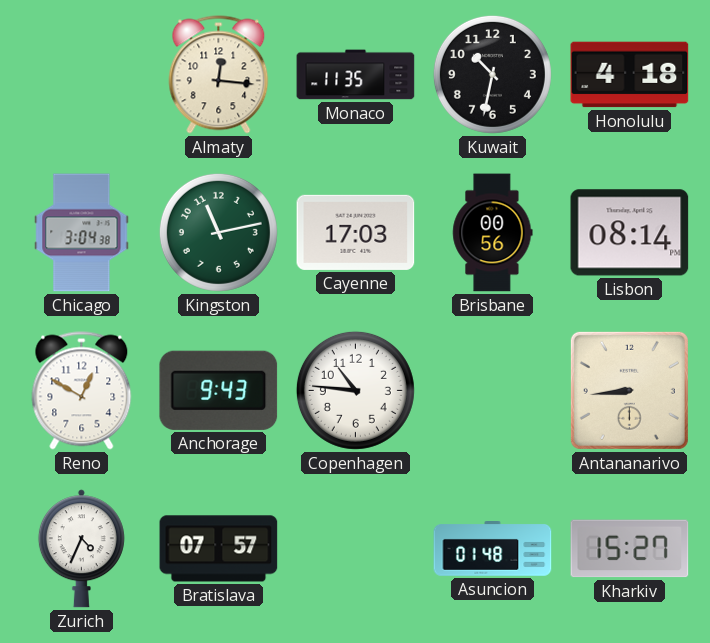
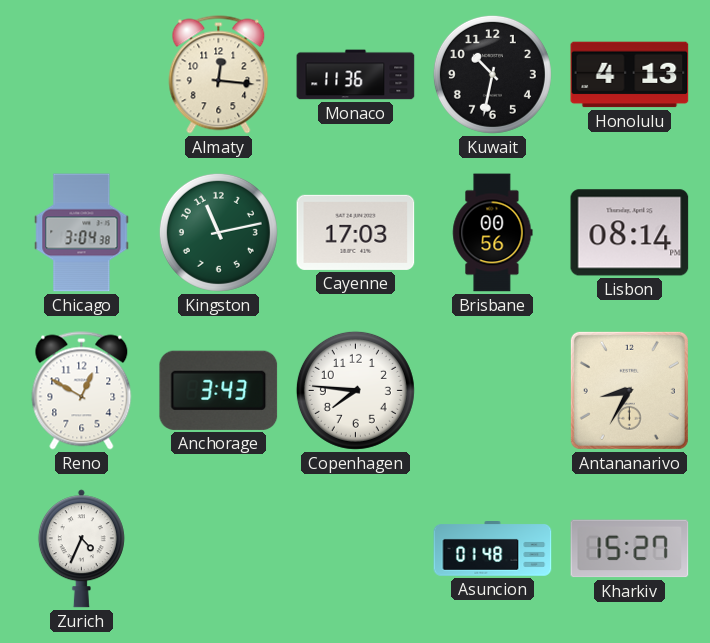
Monaco: 11:35 -> 11:36
Honolulu: 4:18 -> 4:13
Anchorage: 9:43 -> 3:43
Copenhagen: 10:46 -> 7:46
Antananarivo: 8:44 -> 8:35
Bratislava: 07:57 -> none
